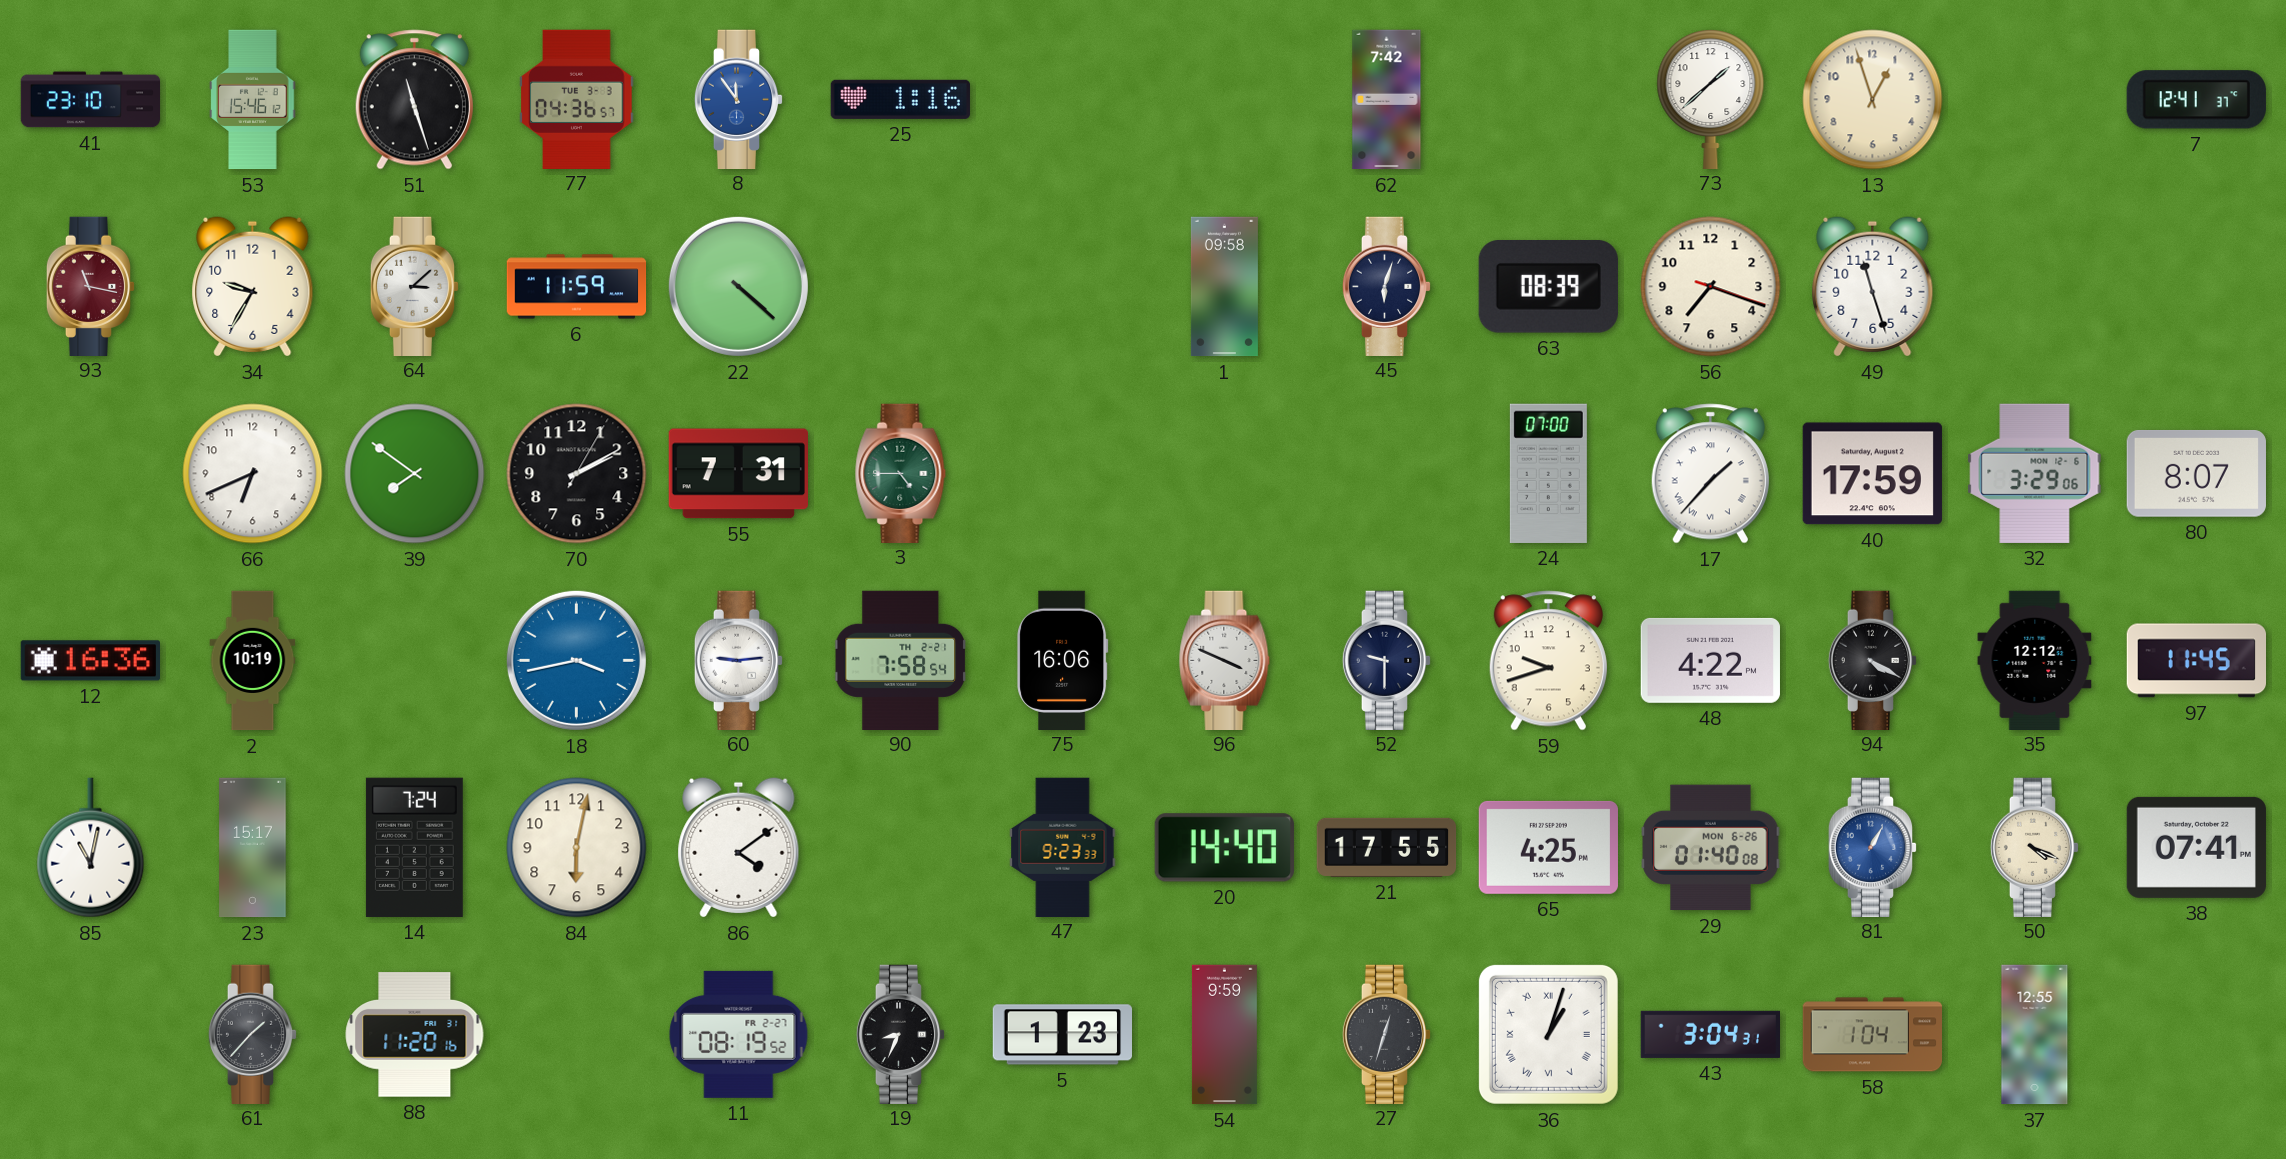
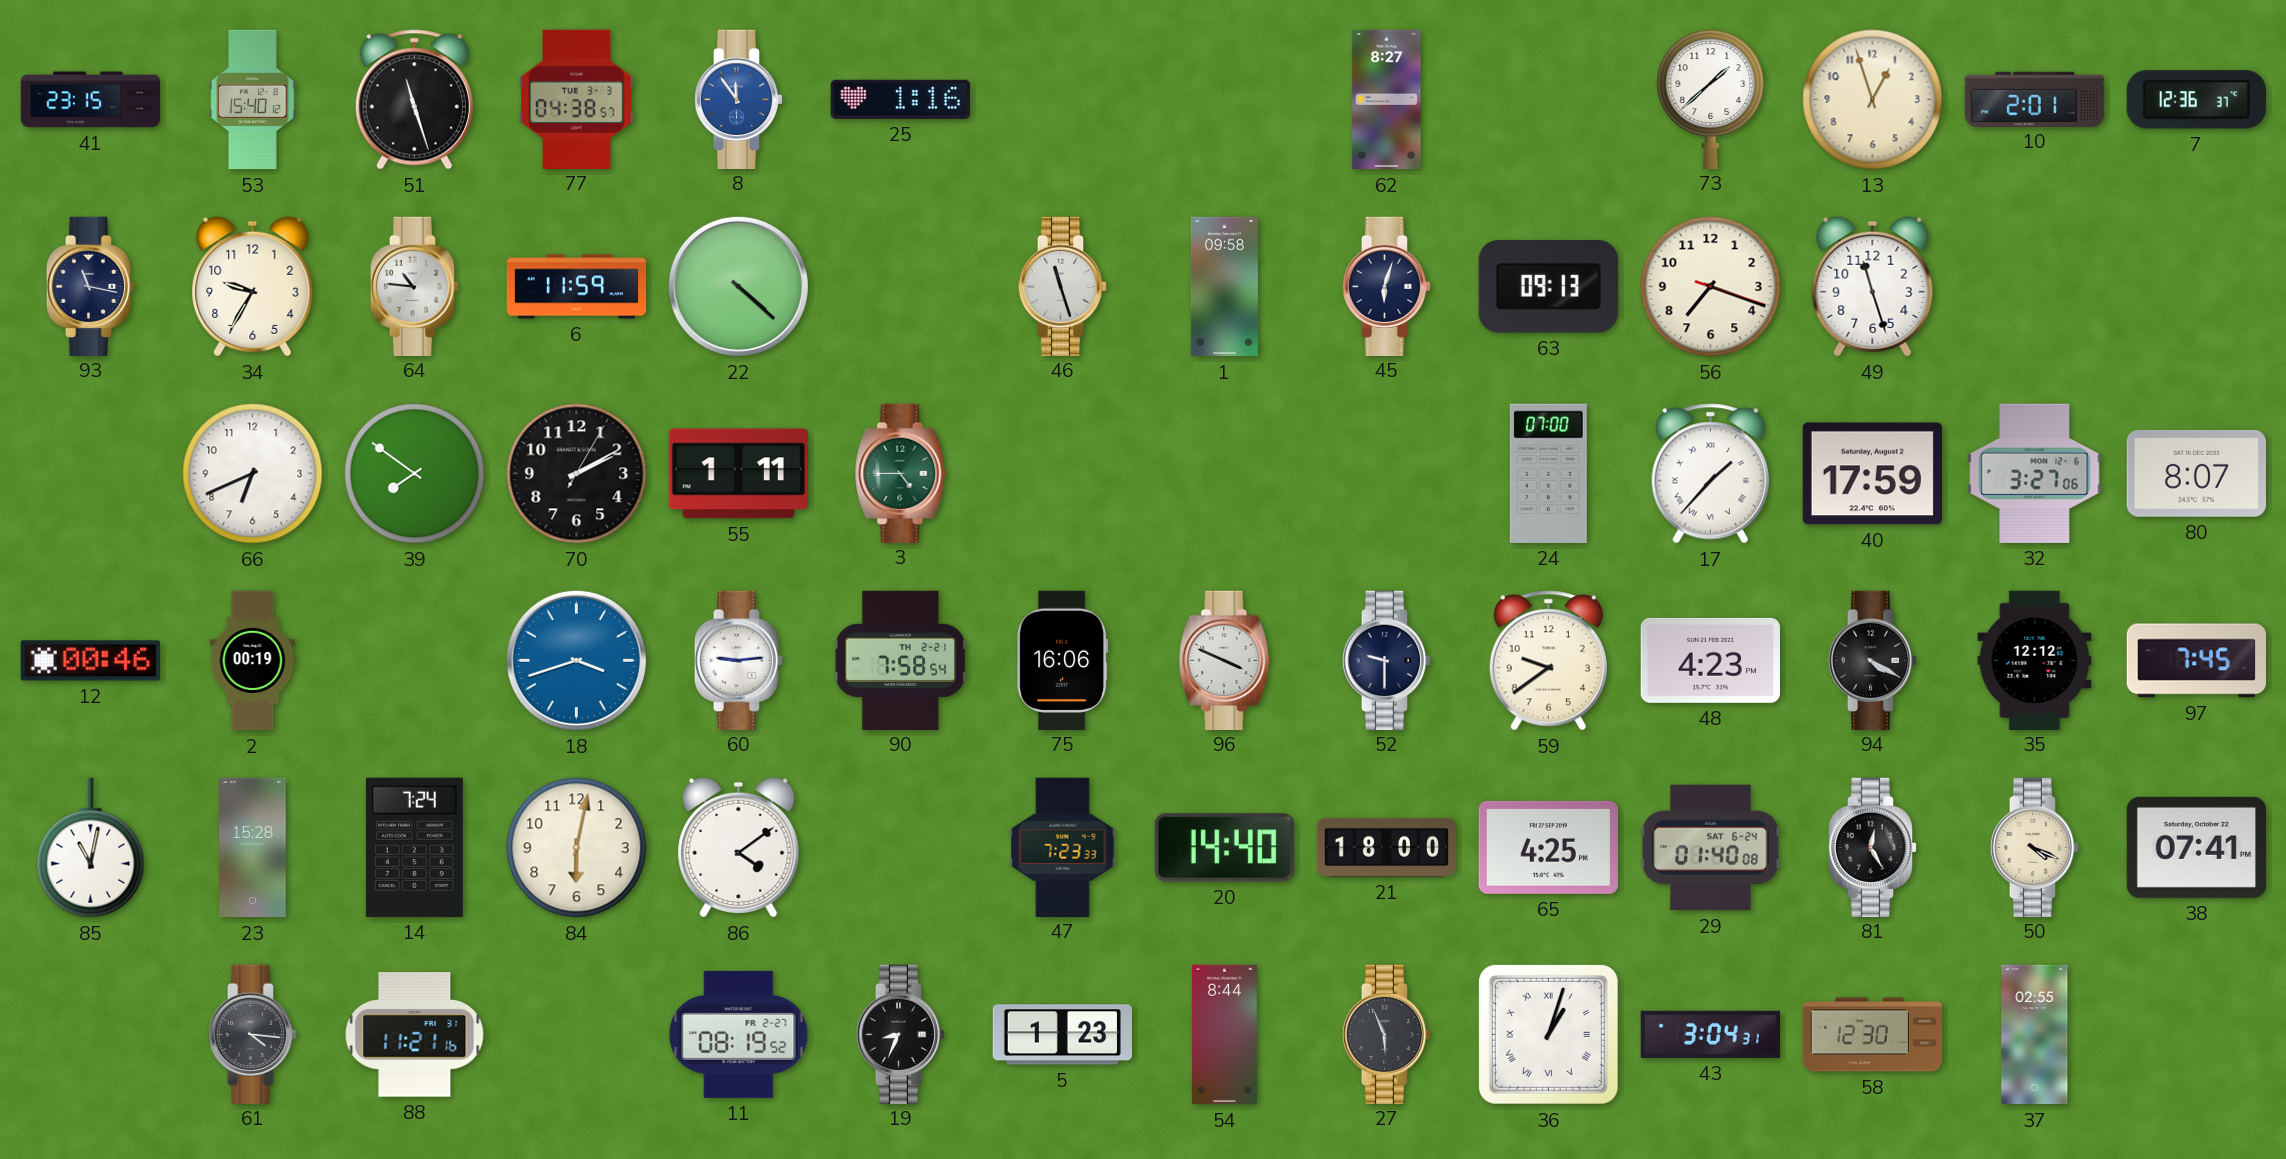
41: 23:10 -> 23:15
53: 15:46 -> 15:40
77: 04:36 -> 04:38
62: 7:42 -> 8:27
10: none -> 2:01
7: 12:41 -> 12:36
93 dial: burgundy -> navy
64: 3:08 -> 10:46
46: none -> 11:27
63: 08:39 -> 09:13
55: 7:31 -> 1:11
32: 3:29 -> 3:27
12: 16:36 -> 00:46
2: 10:19 -> 00:19
18: 3:43 -> 3:42
59: 9:42 -> 9:39
48: 4:22 -> 4:23
97: 11:45 -> 7:45
23: 15:17 -> 15:28
47: 9:23 -> 7:23
21: 17:55 -> 18:00
29 date: MON 6-26 -> SAT 6-24
81: 1:05 -> 12:25
81 dial: blue -> black
61: 1:37 -> 4:16
88: 11:20 -> 11:21
54: 9:59 -> 8:44
27: 12:33 -> 5:56
58: 1:04 -> 12:30
37: 12:55 -> 02:55
